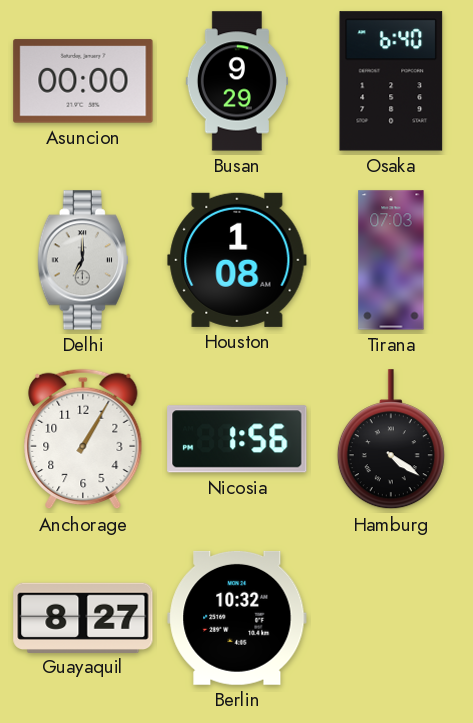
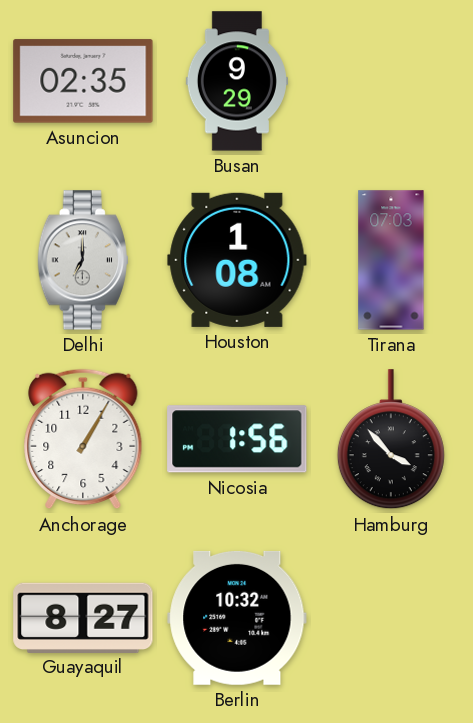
Asuncion: 00:00 -> 02:35
Osaka: 6:40 -> none
Hamburg: 4:21 -> 3:53
